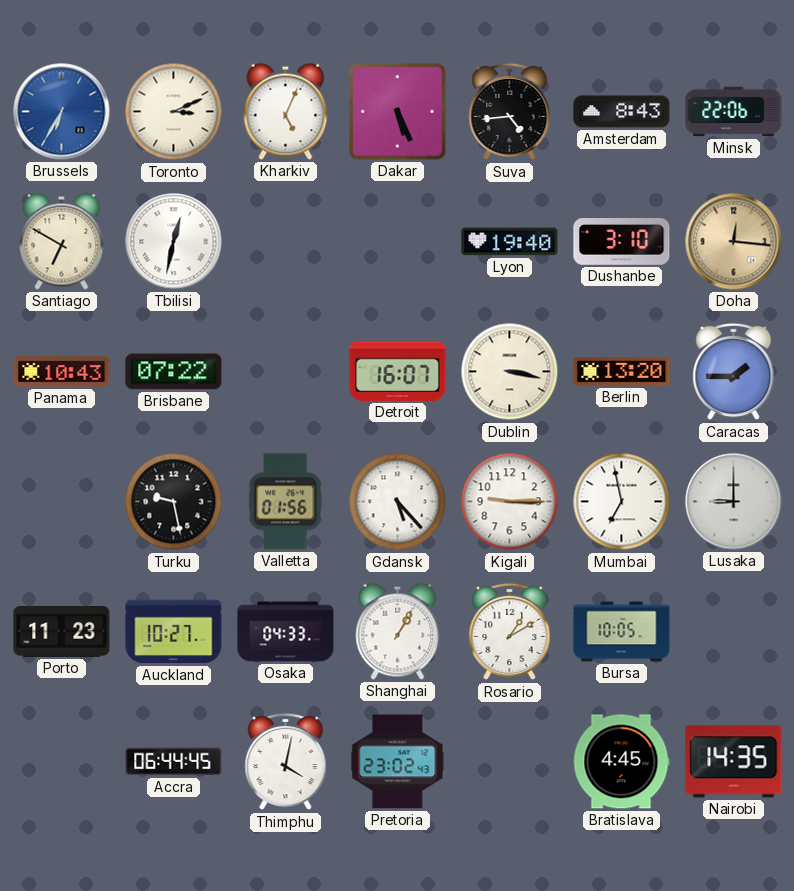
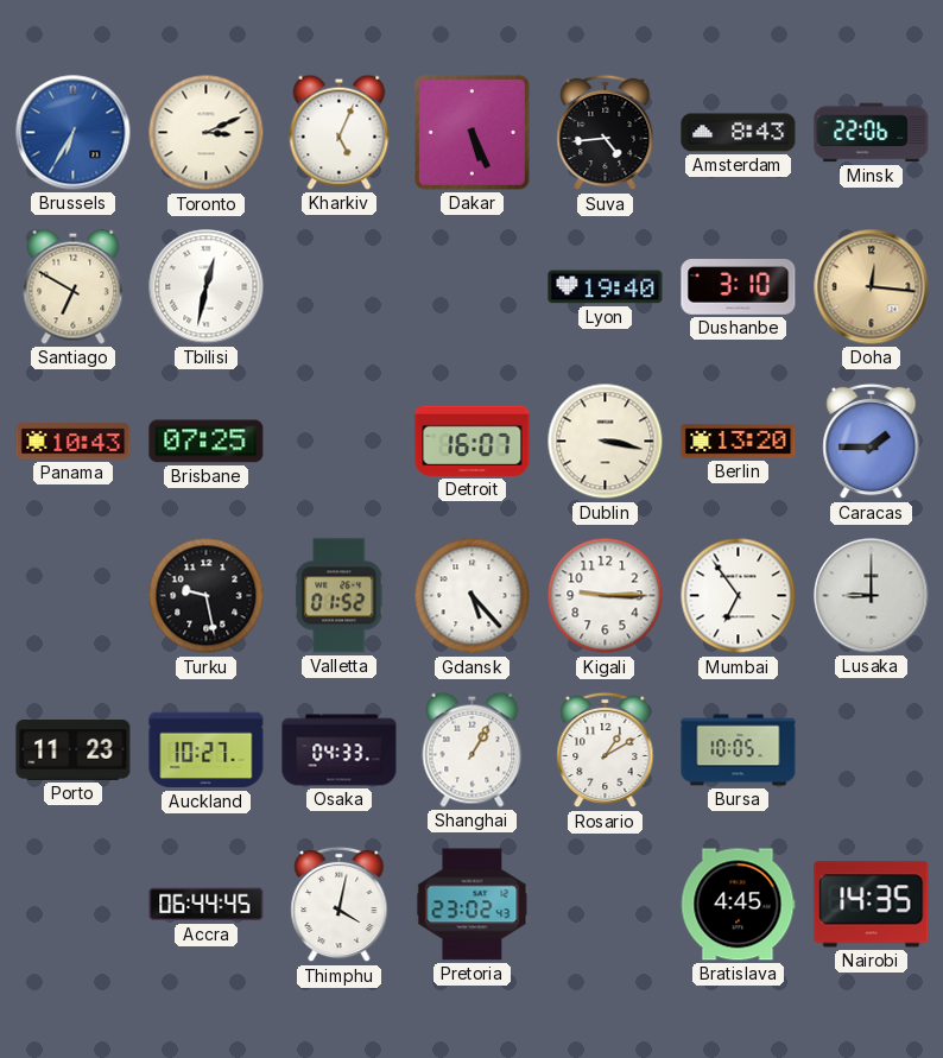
Brisbane: 07:22 -> 07:25
Valletta: 01:56 -> 01:52
Mumbai: 6:58 -> 6:54
